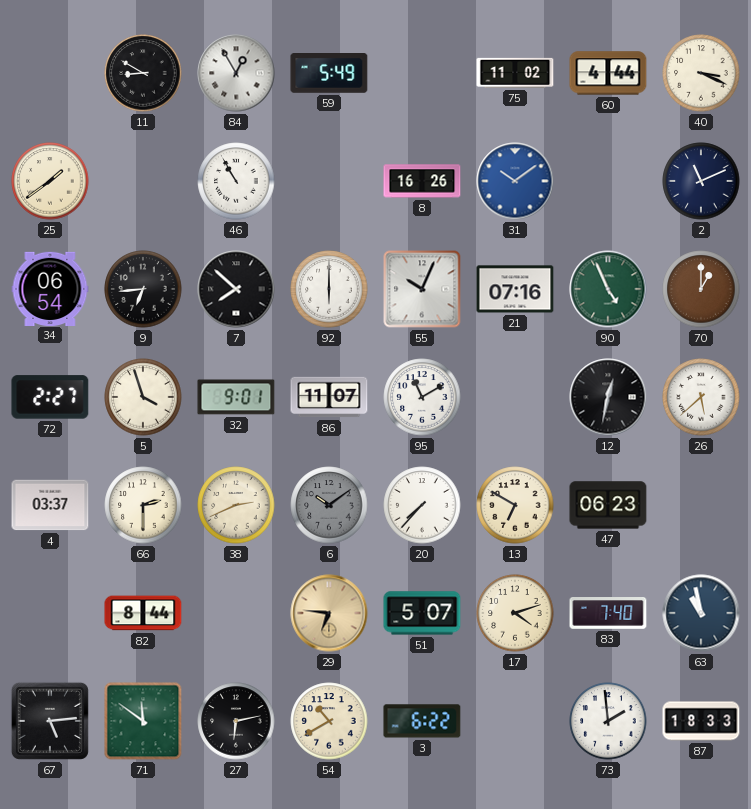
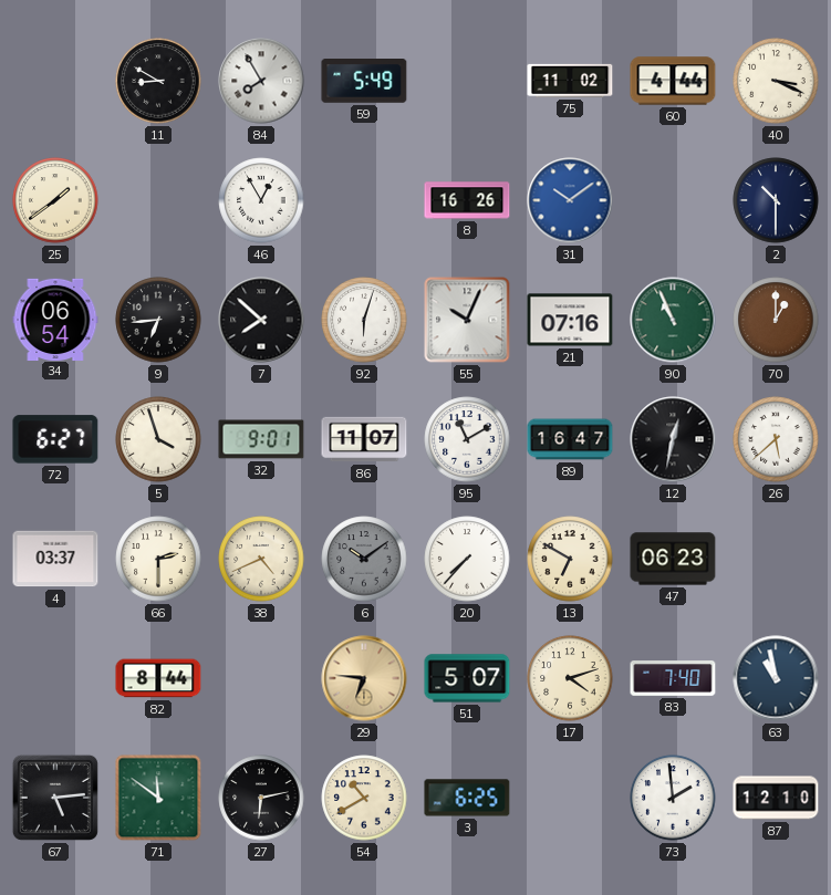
84: 12:55 -> 7:55
46: 10:55 -> 12:55
2: 11:11 -> 10:30
92: 6:00 -> 6:03
90: 4:56 -> 10:56
72: 2:27 -> 6:27
89: none -> 16:47
38: 2:41 -> 4:41
3: 6:22 -> 6:25
87: 18:33 -> 12:10
